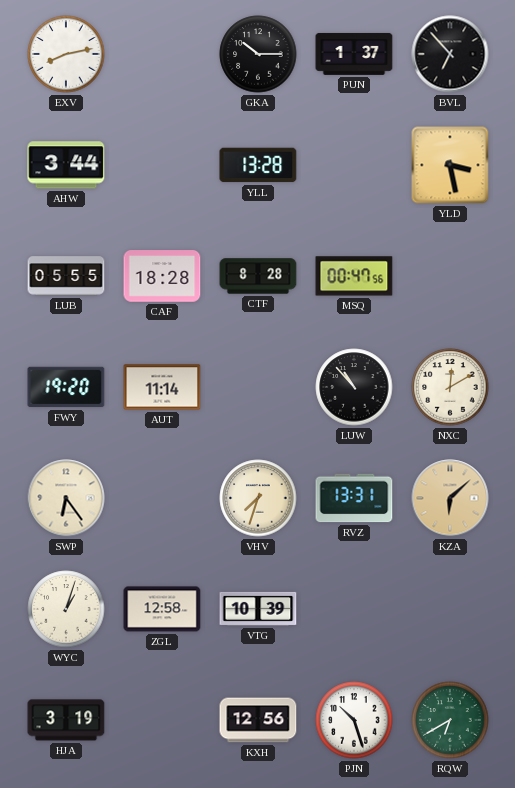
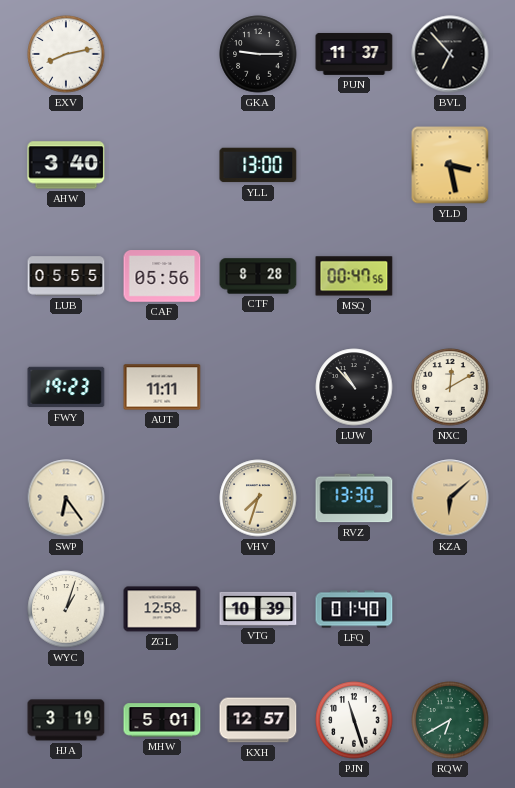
GKA: 10:15 -> 9:15
PUN: 1:37 -> 11:37
AHW: 3:44 -> 3:40
YLL: 13:28 -> 13:00
CAF: 18:28 -> 05:56
FWY: 19:20 -> 19:23
AUT: 11:14 -> 11:11
RVZ: 13:31 -> 13:30
LFQ: none -> 01:40
MHW: none -> 5:01
KXH: 12:56 -> 12:57
PJN: 10:27 -> 11:27
